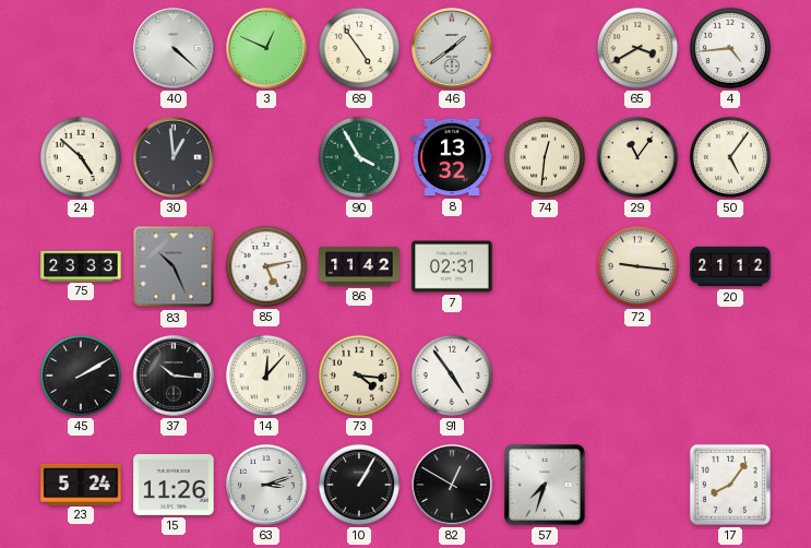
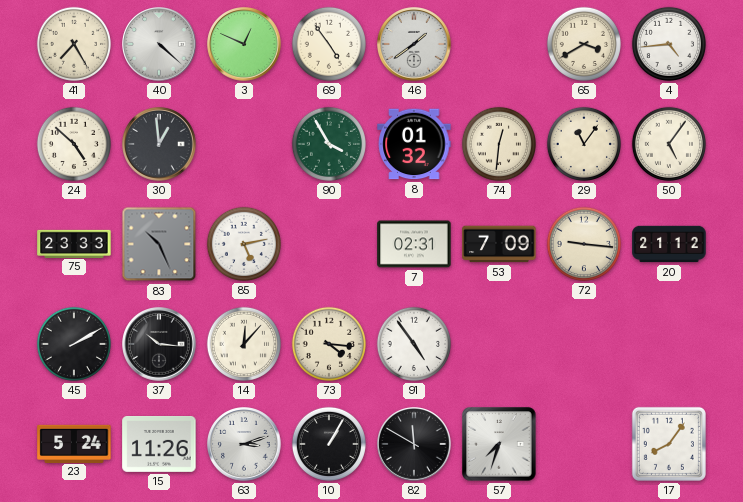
41: none -> 7:25
8: 13:32 -> 01:32
86: 11:42 -> none
53: none -> 7:09
82: 12:50 -> 11:50
